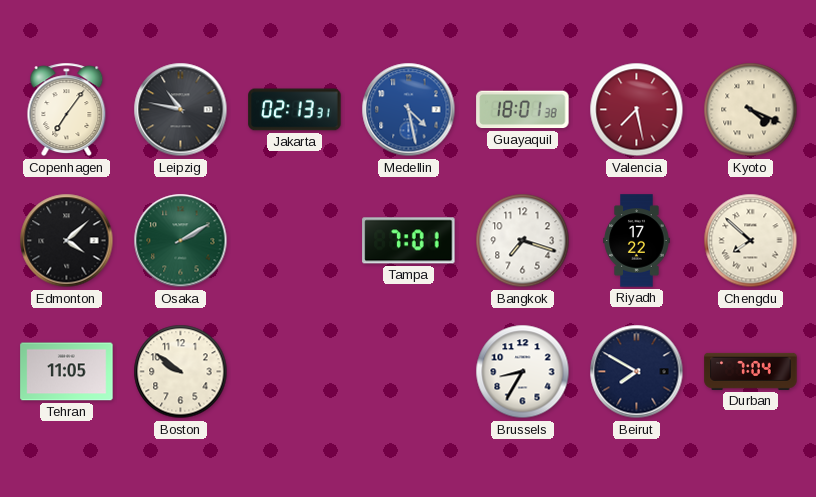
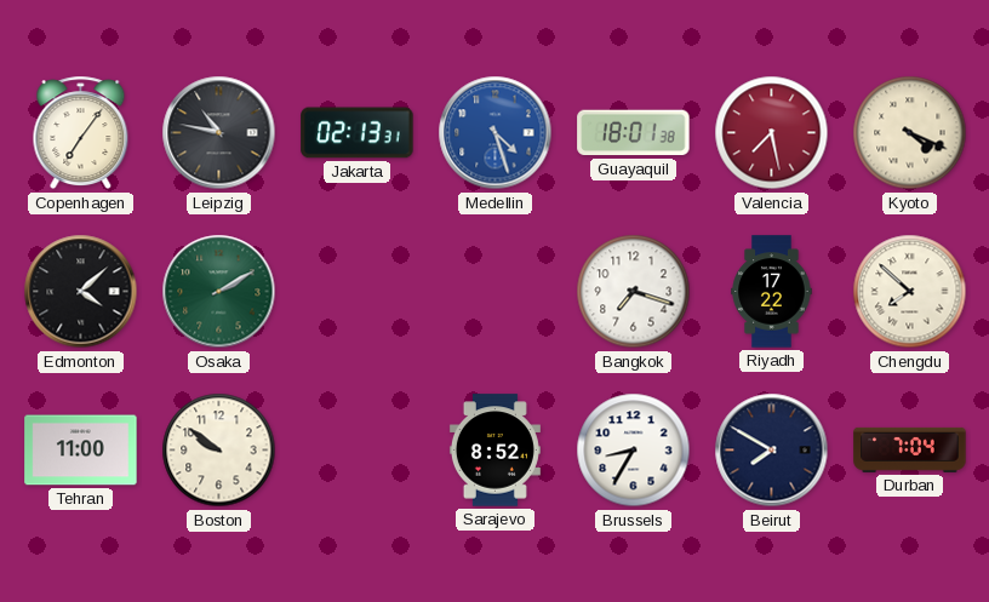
Medellin: 4:28 -> 4:27
Tampa: 7:01 -> none
Tehran: 11:05 -> 11:00
Sarajevo: none -> 8:52
